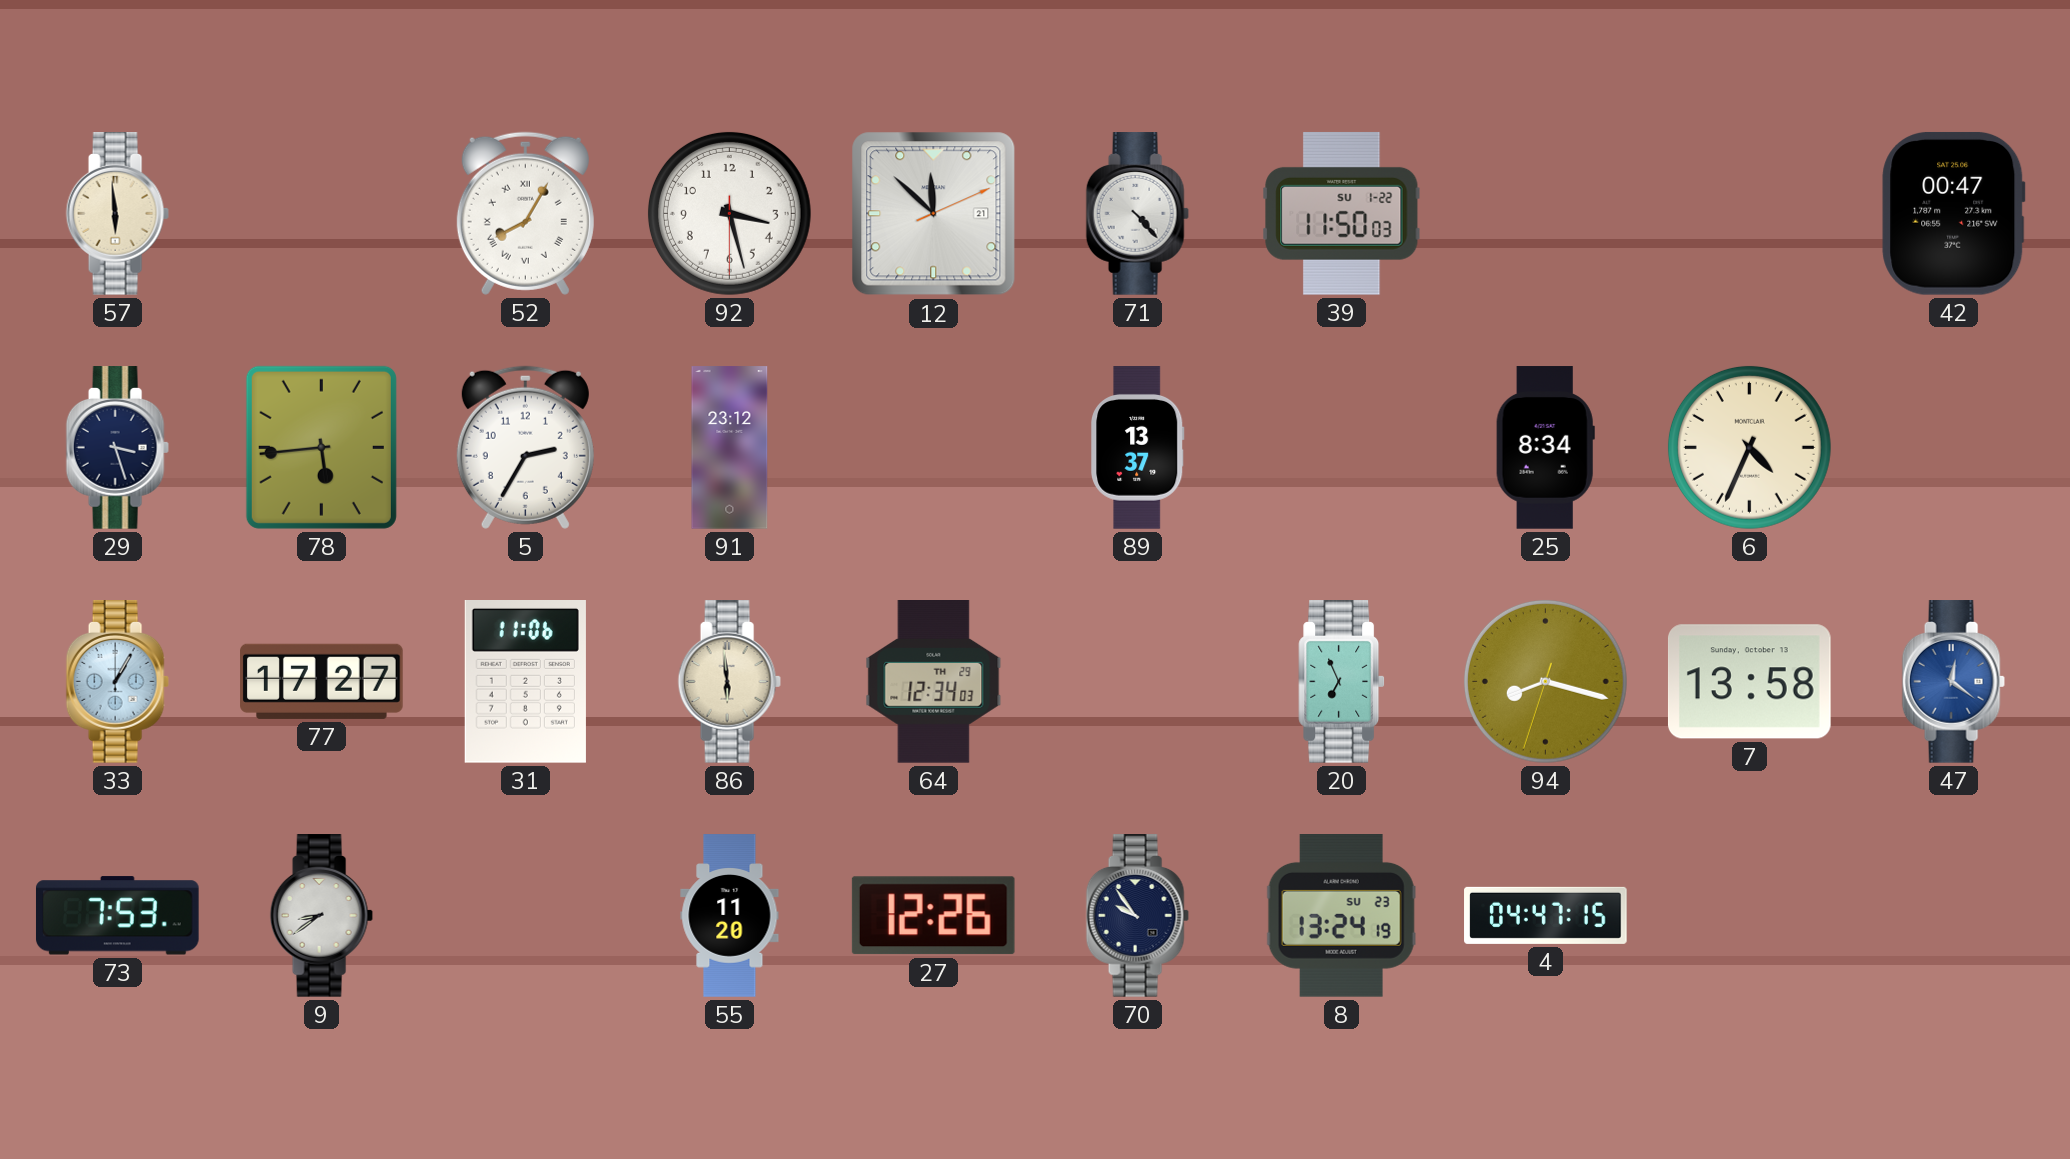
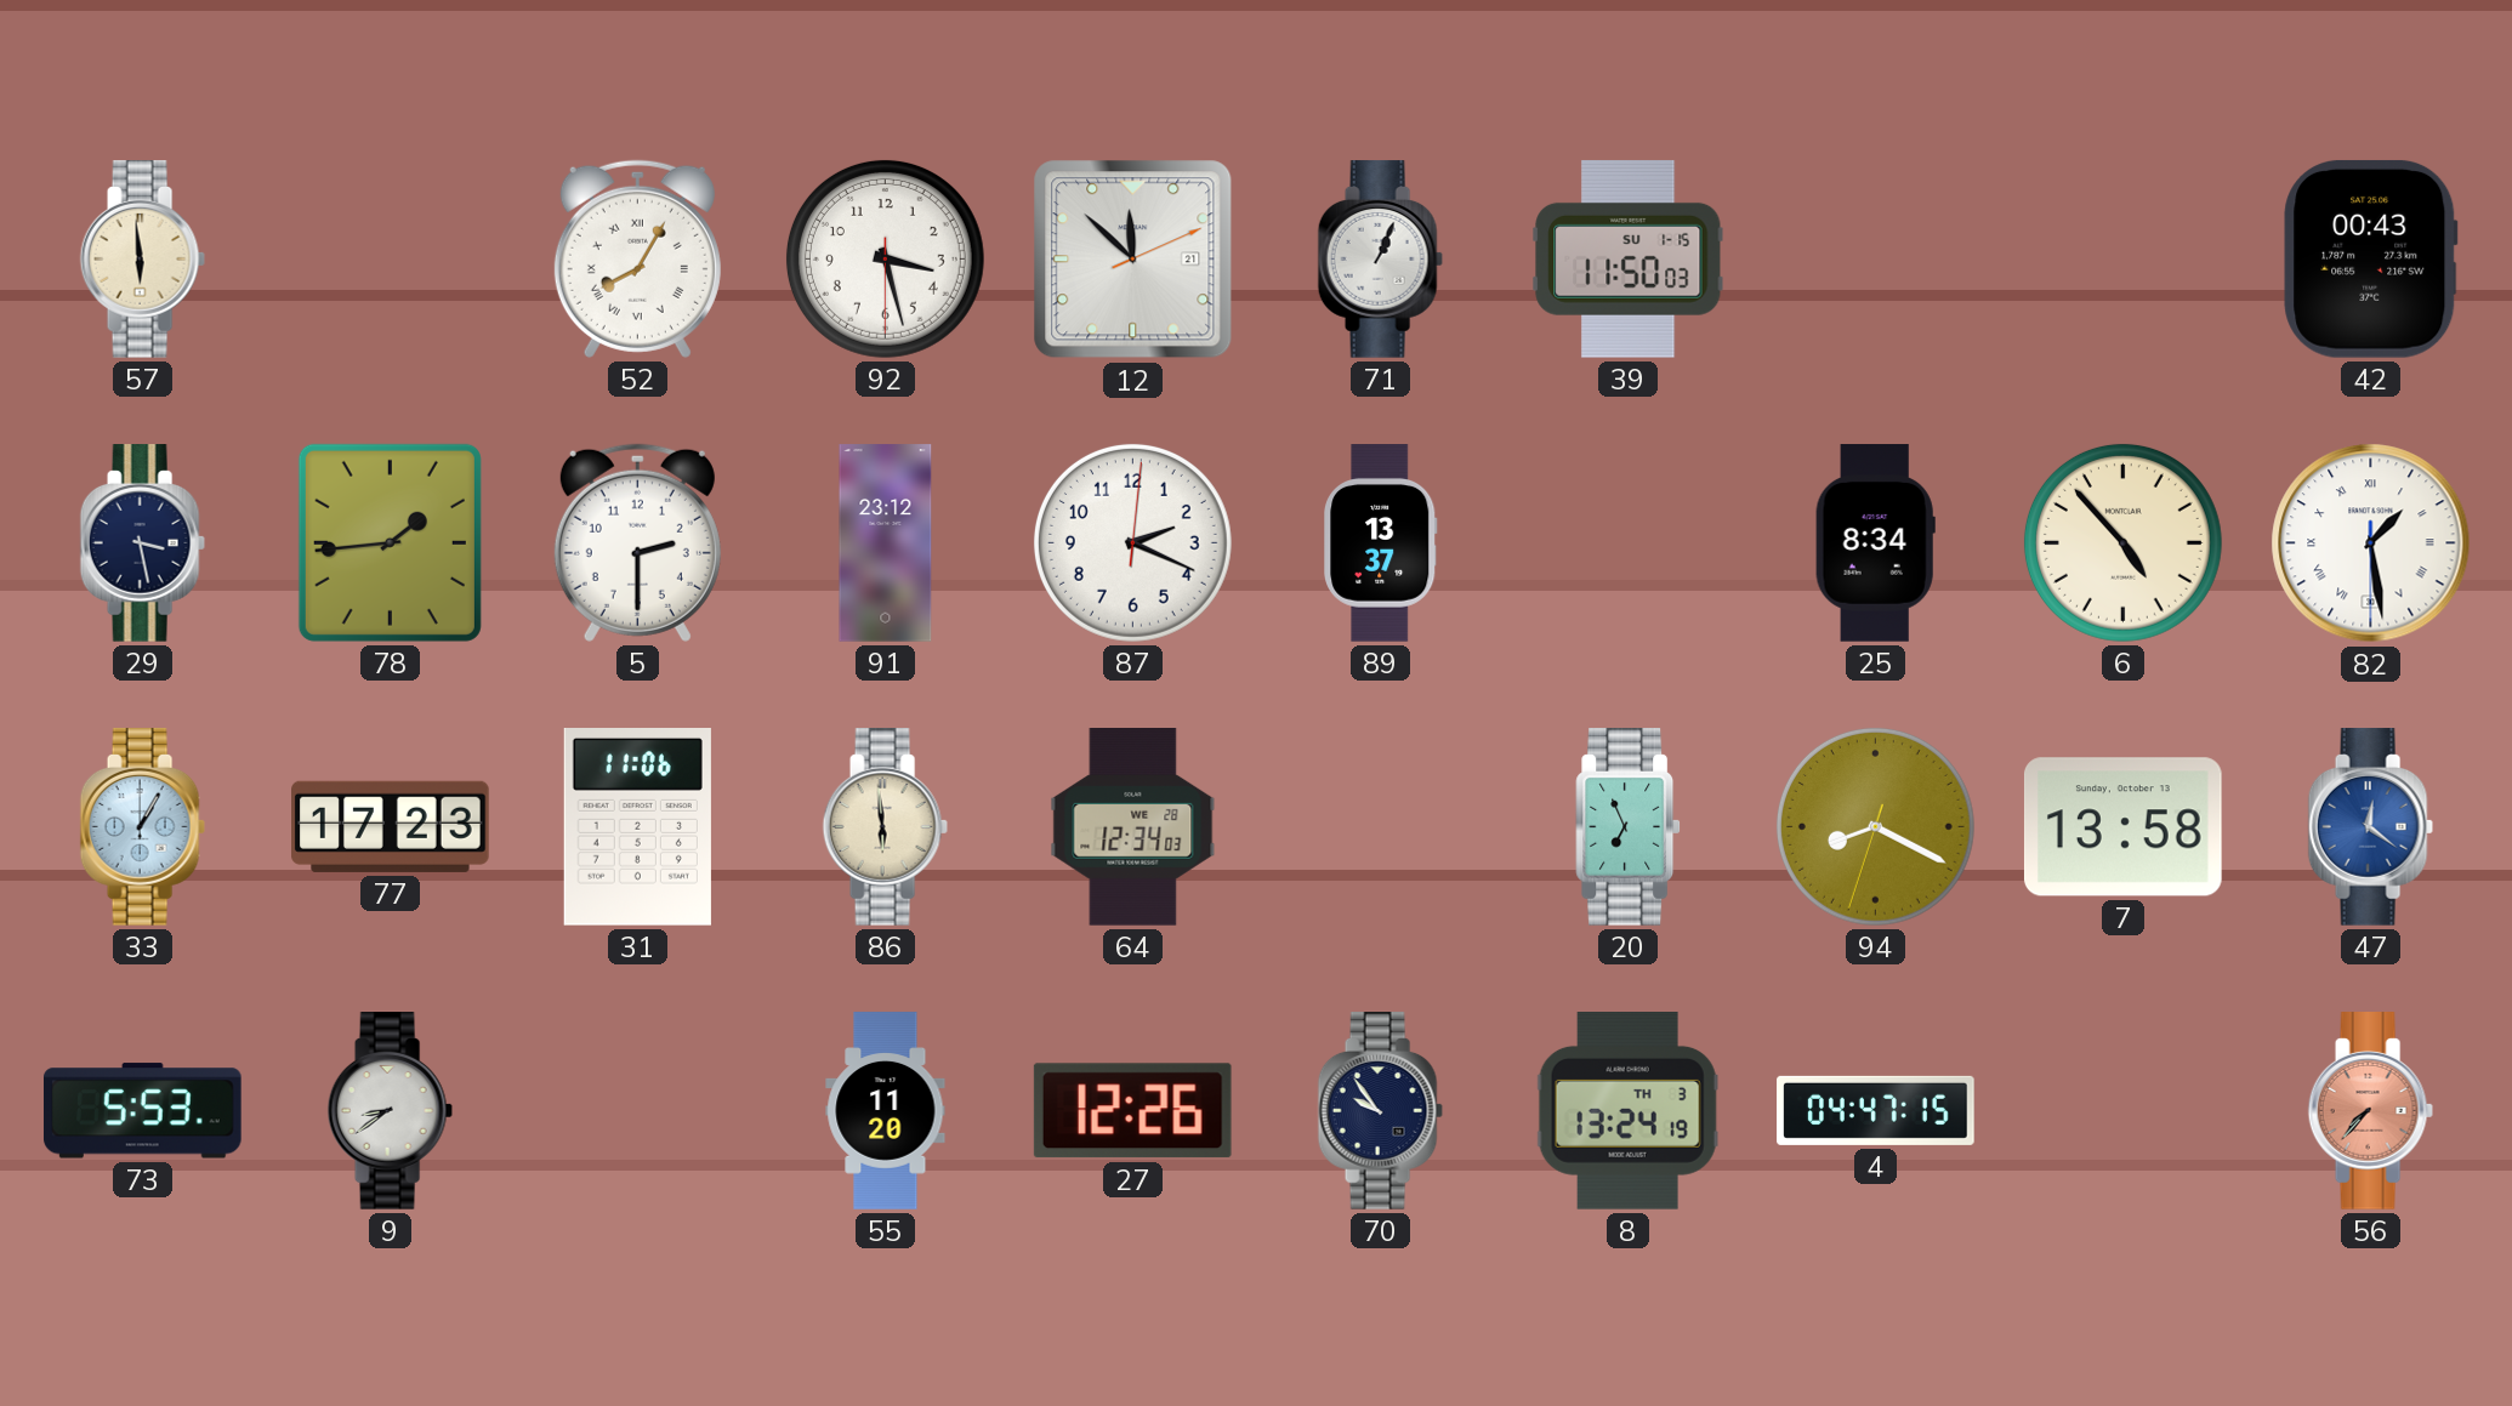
71: 4:23 -> 1:04
39 date: SU 1-22 -> SU 1-15
42: 00:47 -> 00:43
29: 3:27 -> 3:28
78: 5:44 -> 1:44
5: 2:35 -> 2:30
87: none -> 2:19
6: 4:34 -> 4:53
82: none -> 1:28
77: 17:27 -> 17:23
64 date: TH 29 -> WE 28
94: 8:17 -> 8:19
73: 7:53 -> 5:53
8 date: SU 23 -> TH 3
56: none -> 7:37
